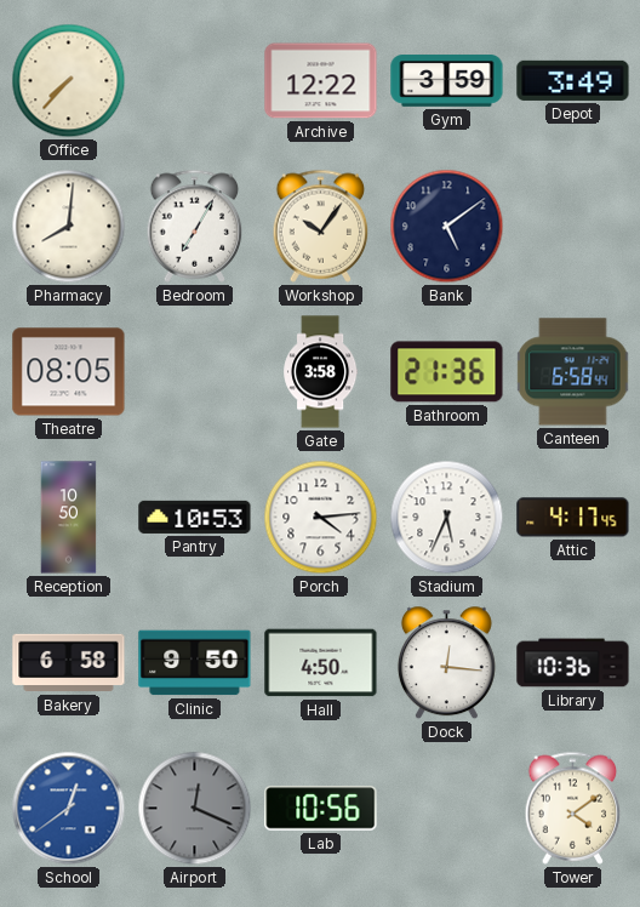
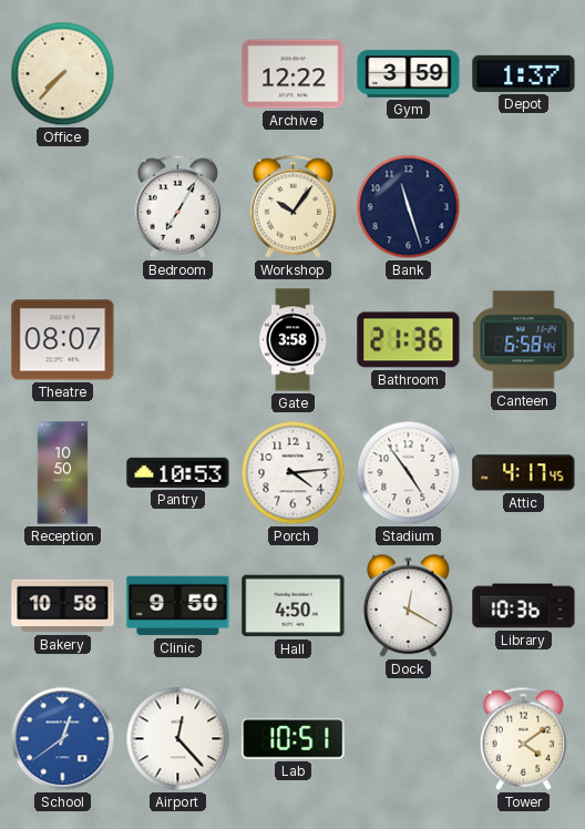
Depot: 3:49 -> 1:37
Pharmacy: 8:01 -> none
Bank: 5:09 -> 11:27
Theatre: 08:05 -> 08:07
Stadium: 5:34 -> 4:54
Bakery: 6:58 -> 10:58
Dock: 12:16 -> 12:20
Airport: 12:19 -> 12:23
Airport dial: grey -> white
Lab: 10:56 -> 10:51
